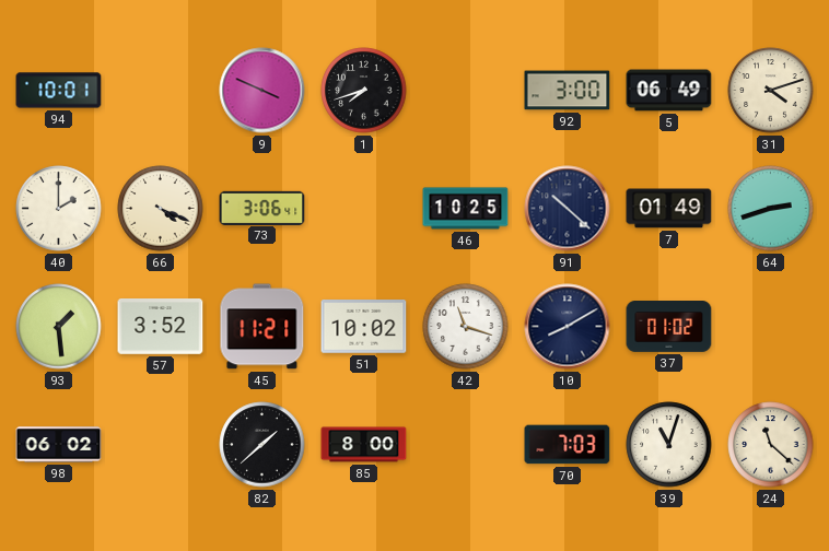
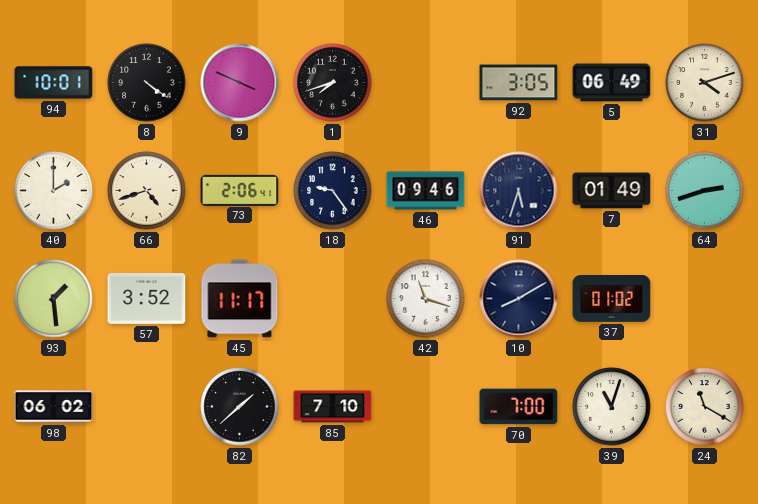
8: none -> 4:21
92: 3:00 -> 3:05
66: 4:19 -> 4:42
73: 3:06 -> 2:06
18: none -> 9:24
46: 10:25 -> 09:46
91: 10:22 -> 5:33
45: 11:21 -> 11:17
51: 10:02 -> none
85: 8:00 -> 7:10
70: 7:03 -> 7:00
24: 11:22 -> 11:20
